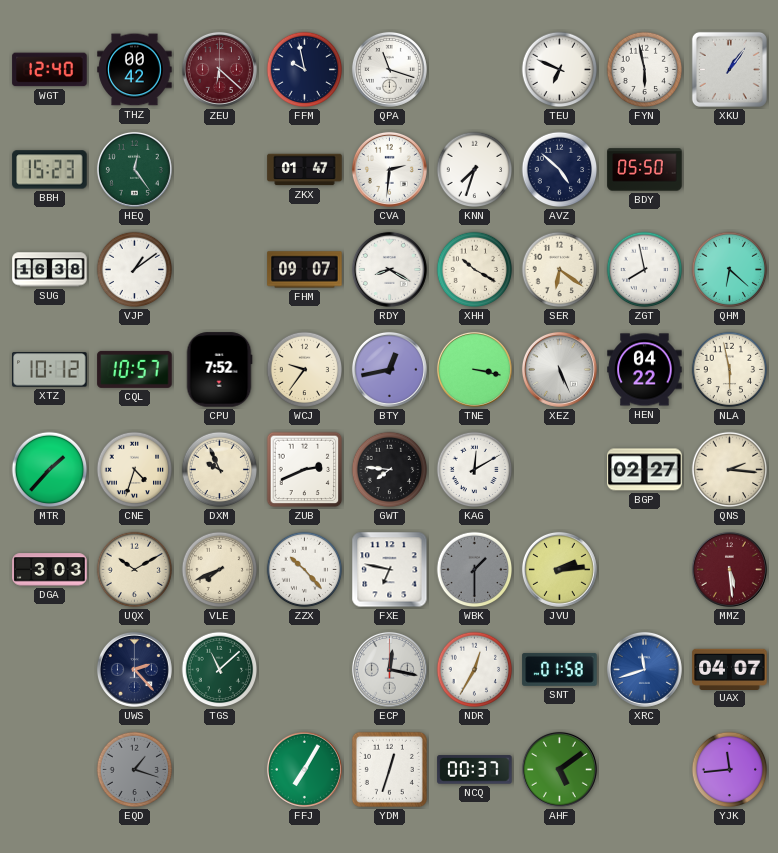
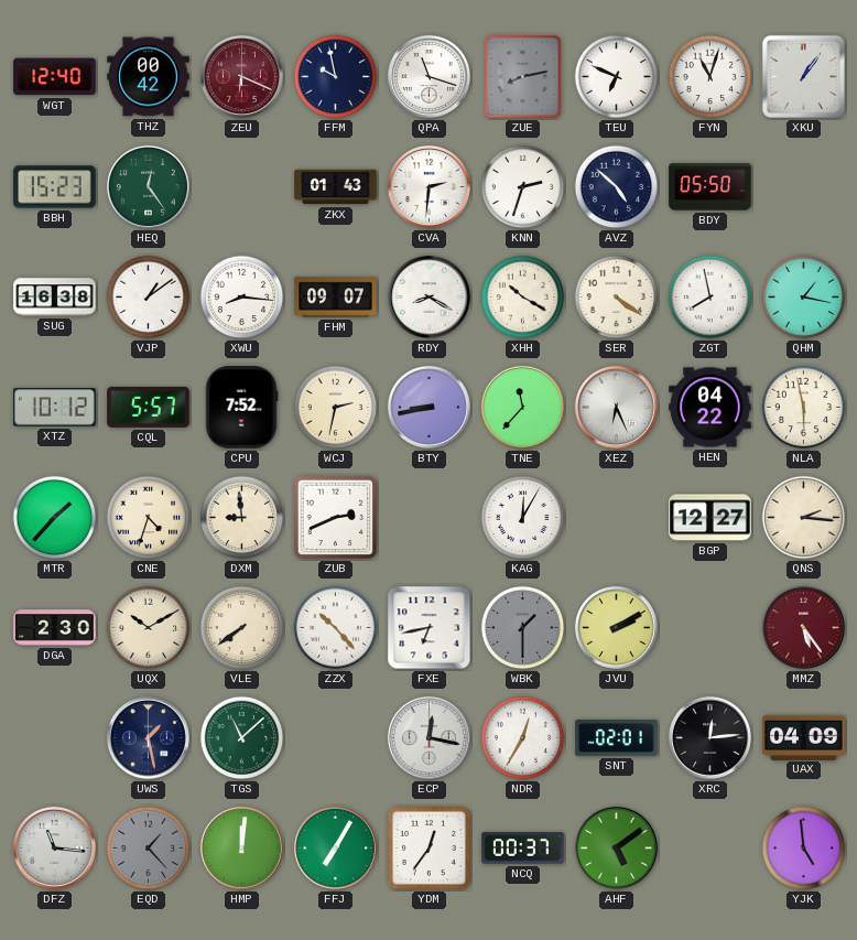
ZEU: 6:22 -> 6:19
ZUE: none -> 8:13
FYN: 5:58 -> 11:03
ZKX: 01:47 -> 01:43
KNN: 7:33 -> 2:33
XWU: none -> 8:16
SER: 6:21 -> 4:21
QHM: 6:22 -> 1:17
CQL: 10:57 -> 5:57
WCJ: 9:36 -> 2:32
BTY: 12:43 -> 8:43
TNE: 3:17 -> 11:37
XEZ: 5:26 -> 6:26
DXM: 9:56 -> 8:59
GWT: 7:46 -> none
KAG: 12:10 -> 12:05
BGP: 02:27 -> 12:27
DGA: 3:03 -> 2:30
VLE: 7:41 -> 7:39
FXE: 6:47 -> 6:43
JVU: 2:14 -> 2:10
MMZ: 5:29 -> 5:24
UWS: 2:23 -> 1:28
SNT: 01:58 -> 02:01
XRC: 11:42 -> 12:14
XRC dial: blue -> black
UAX: 04:07 -> 04:09
DFZ: none -> 11:16
EQD: 1:18 -> 1:23
HMP: none -> 12:01
YDM: 12:33 -> 12:36
YJK: 11:44 -> 4:59
